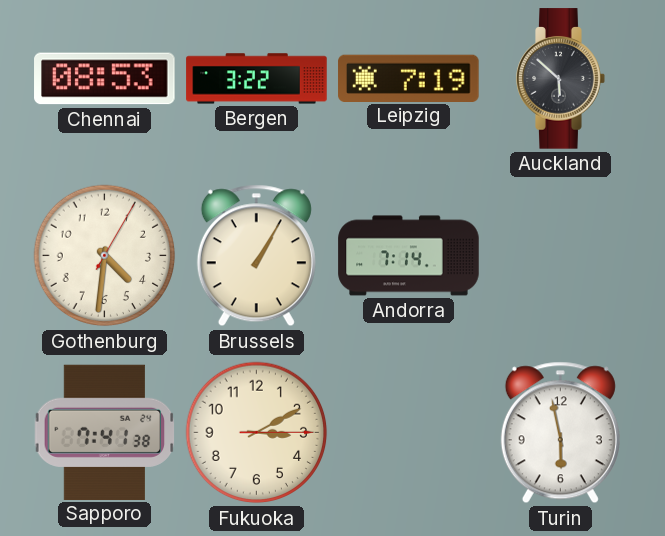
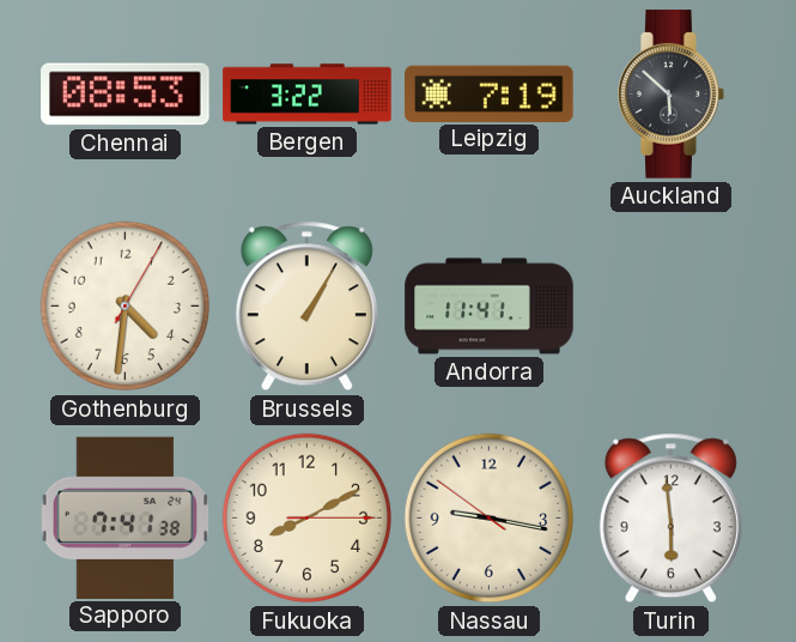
Andorra: 7:14 -> 11:41
Fukuoka: 3:10 -> 8:10
Nassau: none -> 9:16
Turin: 5:58 -> 5:59
